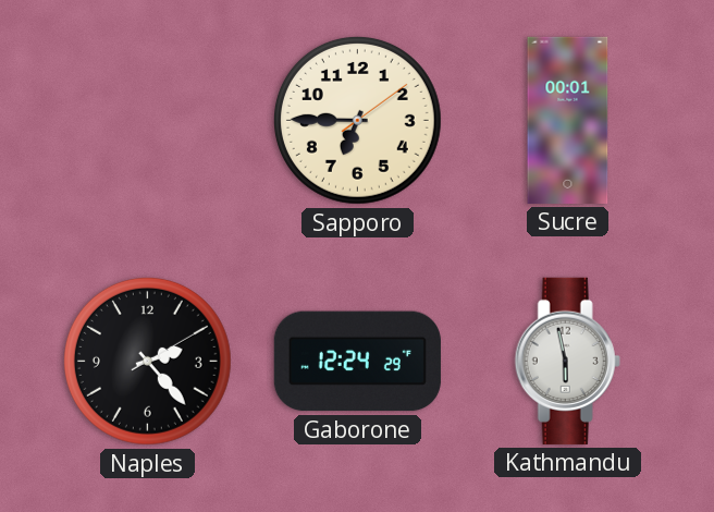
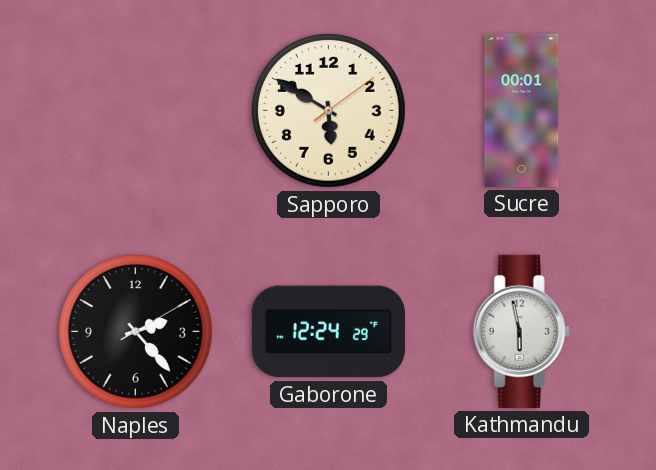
Sapporo: 6:45 -> 5:50
